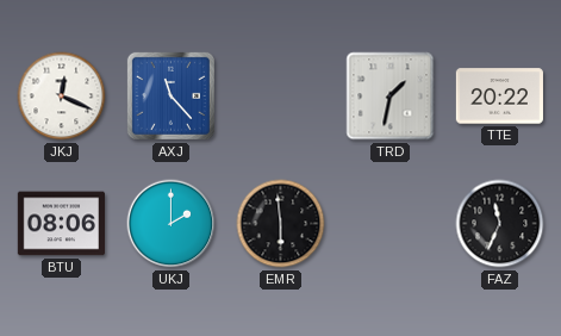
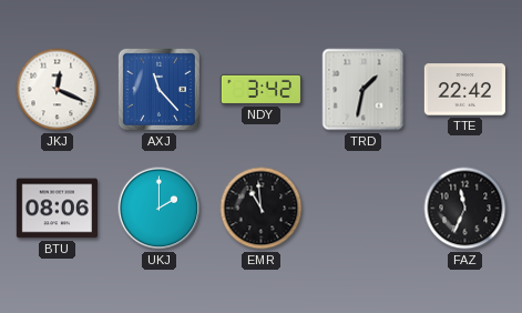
NDY: none -> 3:42
TTE: 20:22 -> 22:42
EMR: 5:59 -> 10:59
